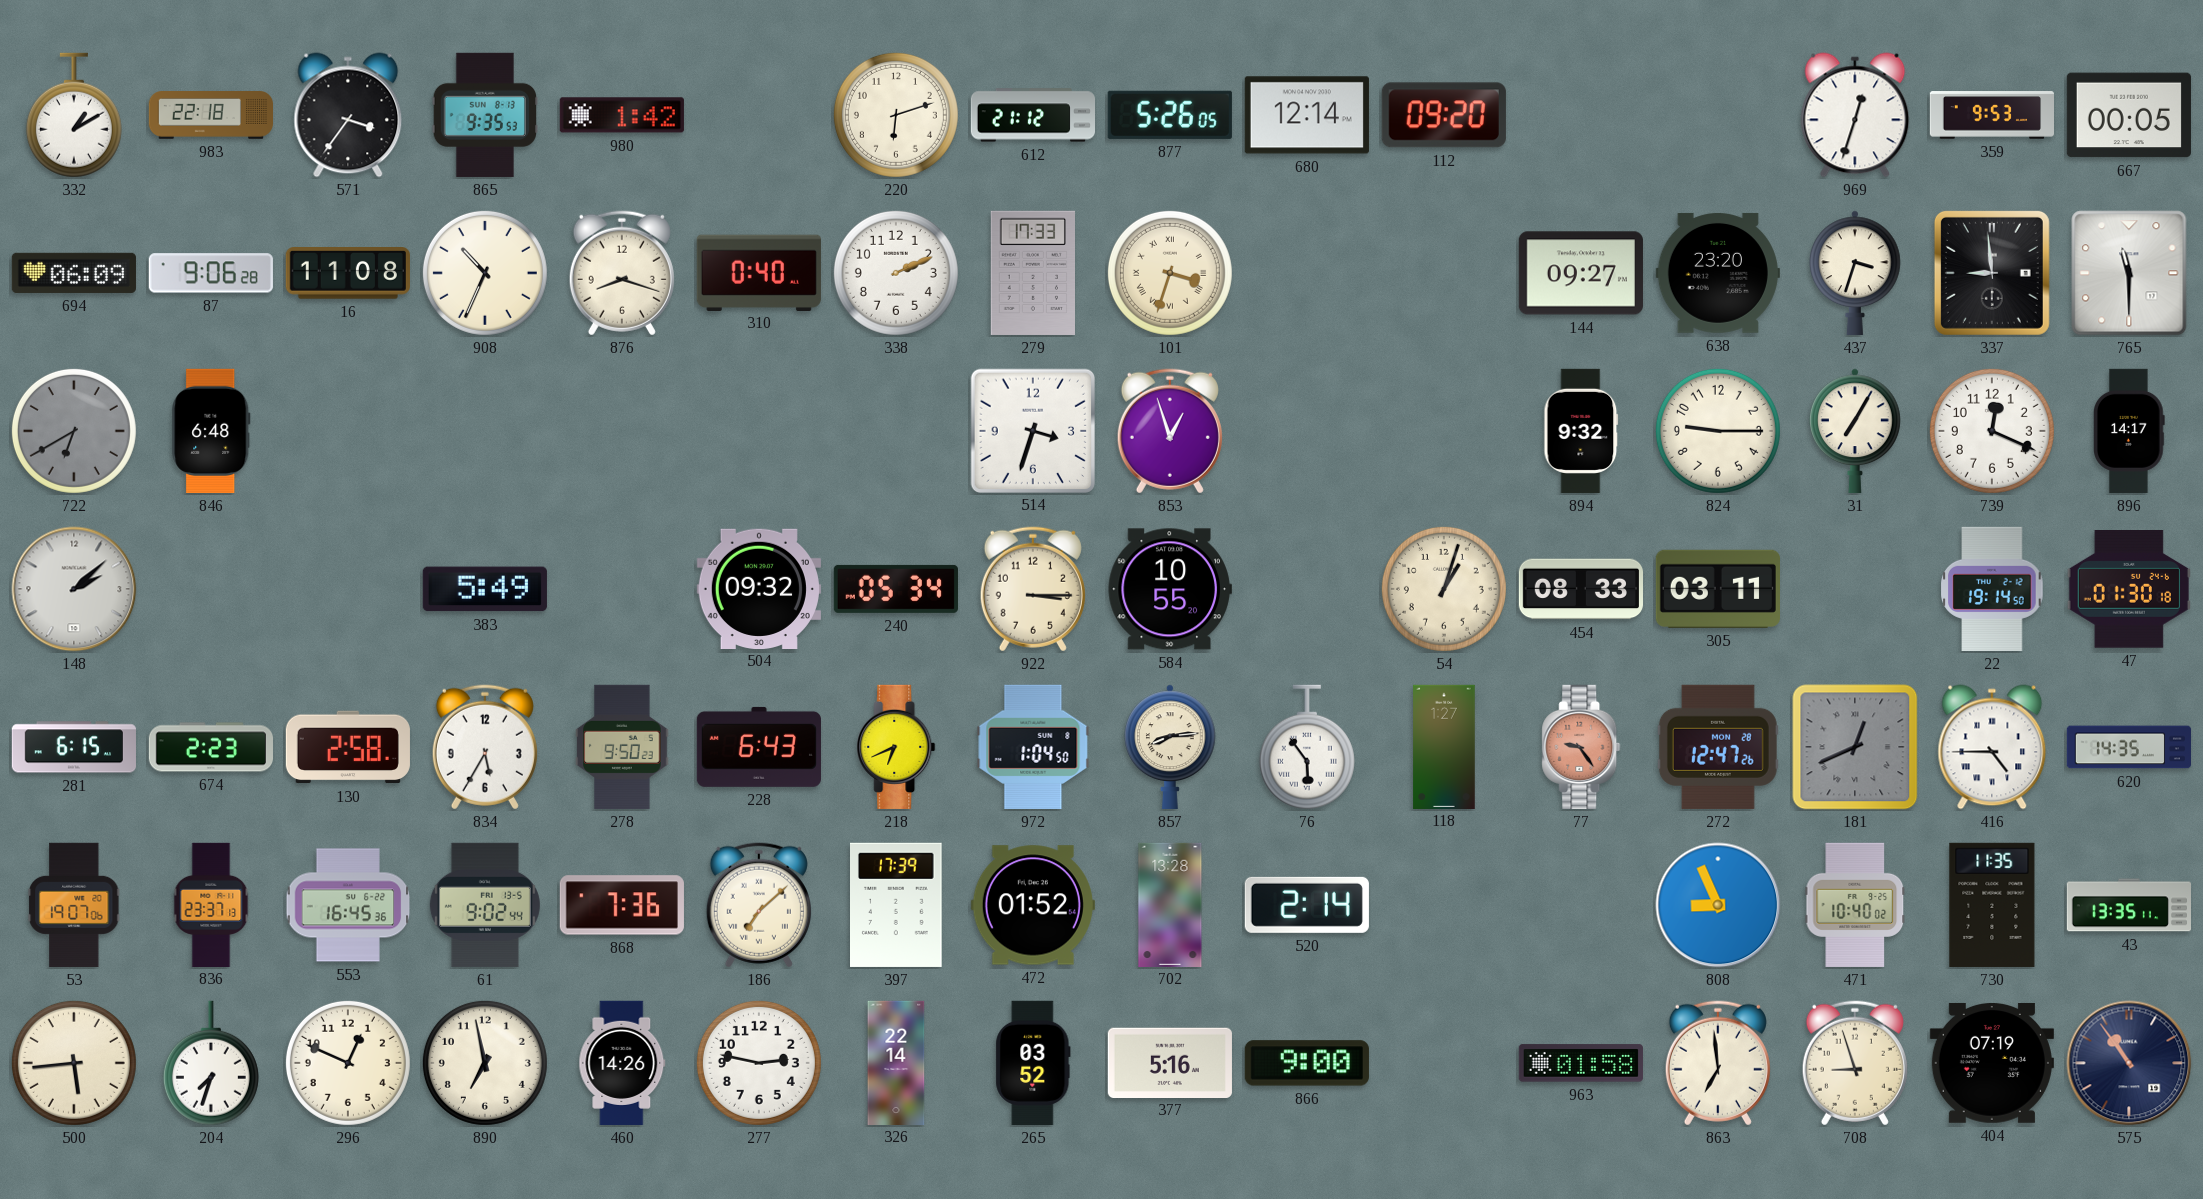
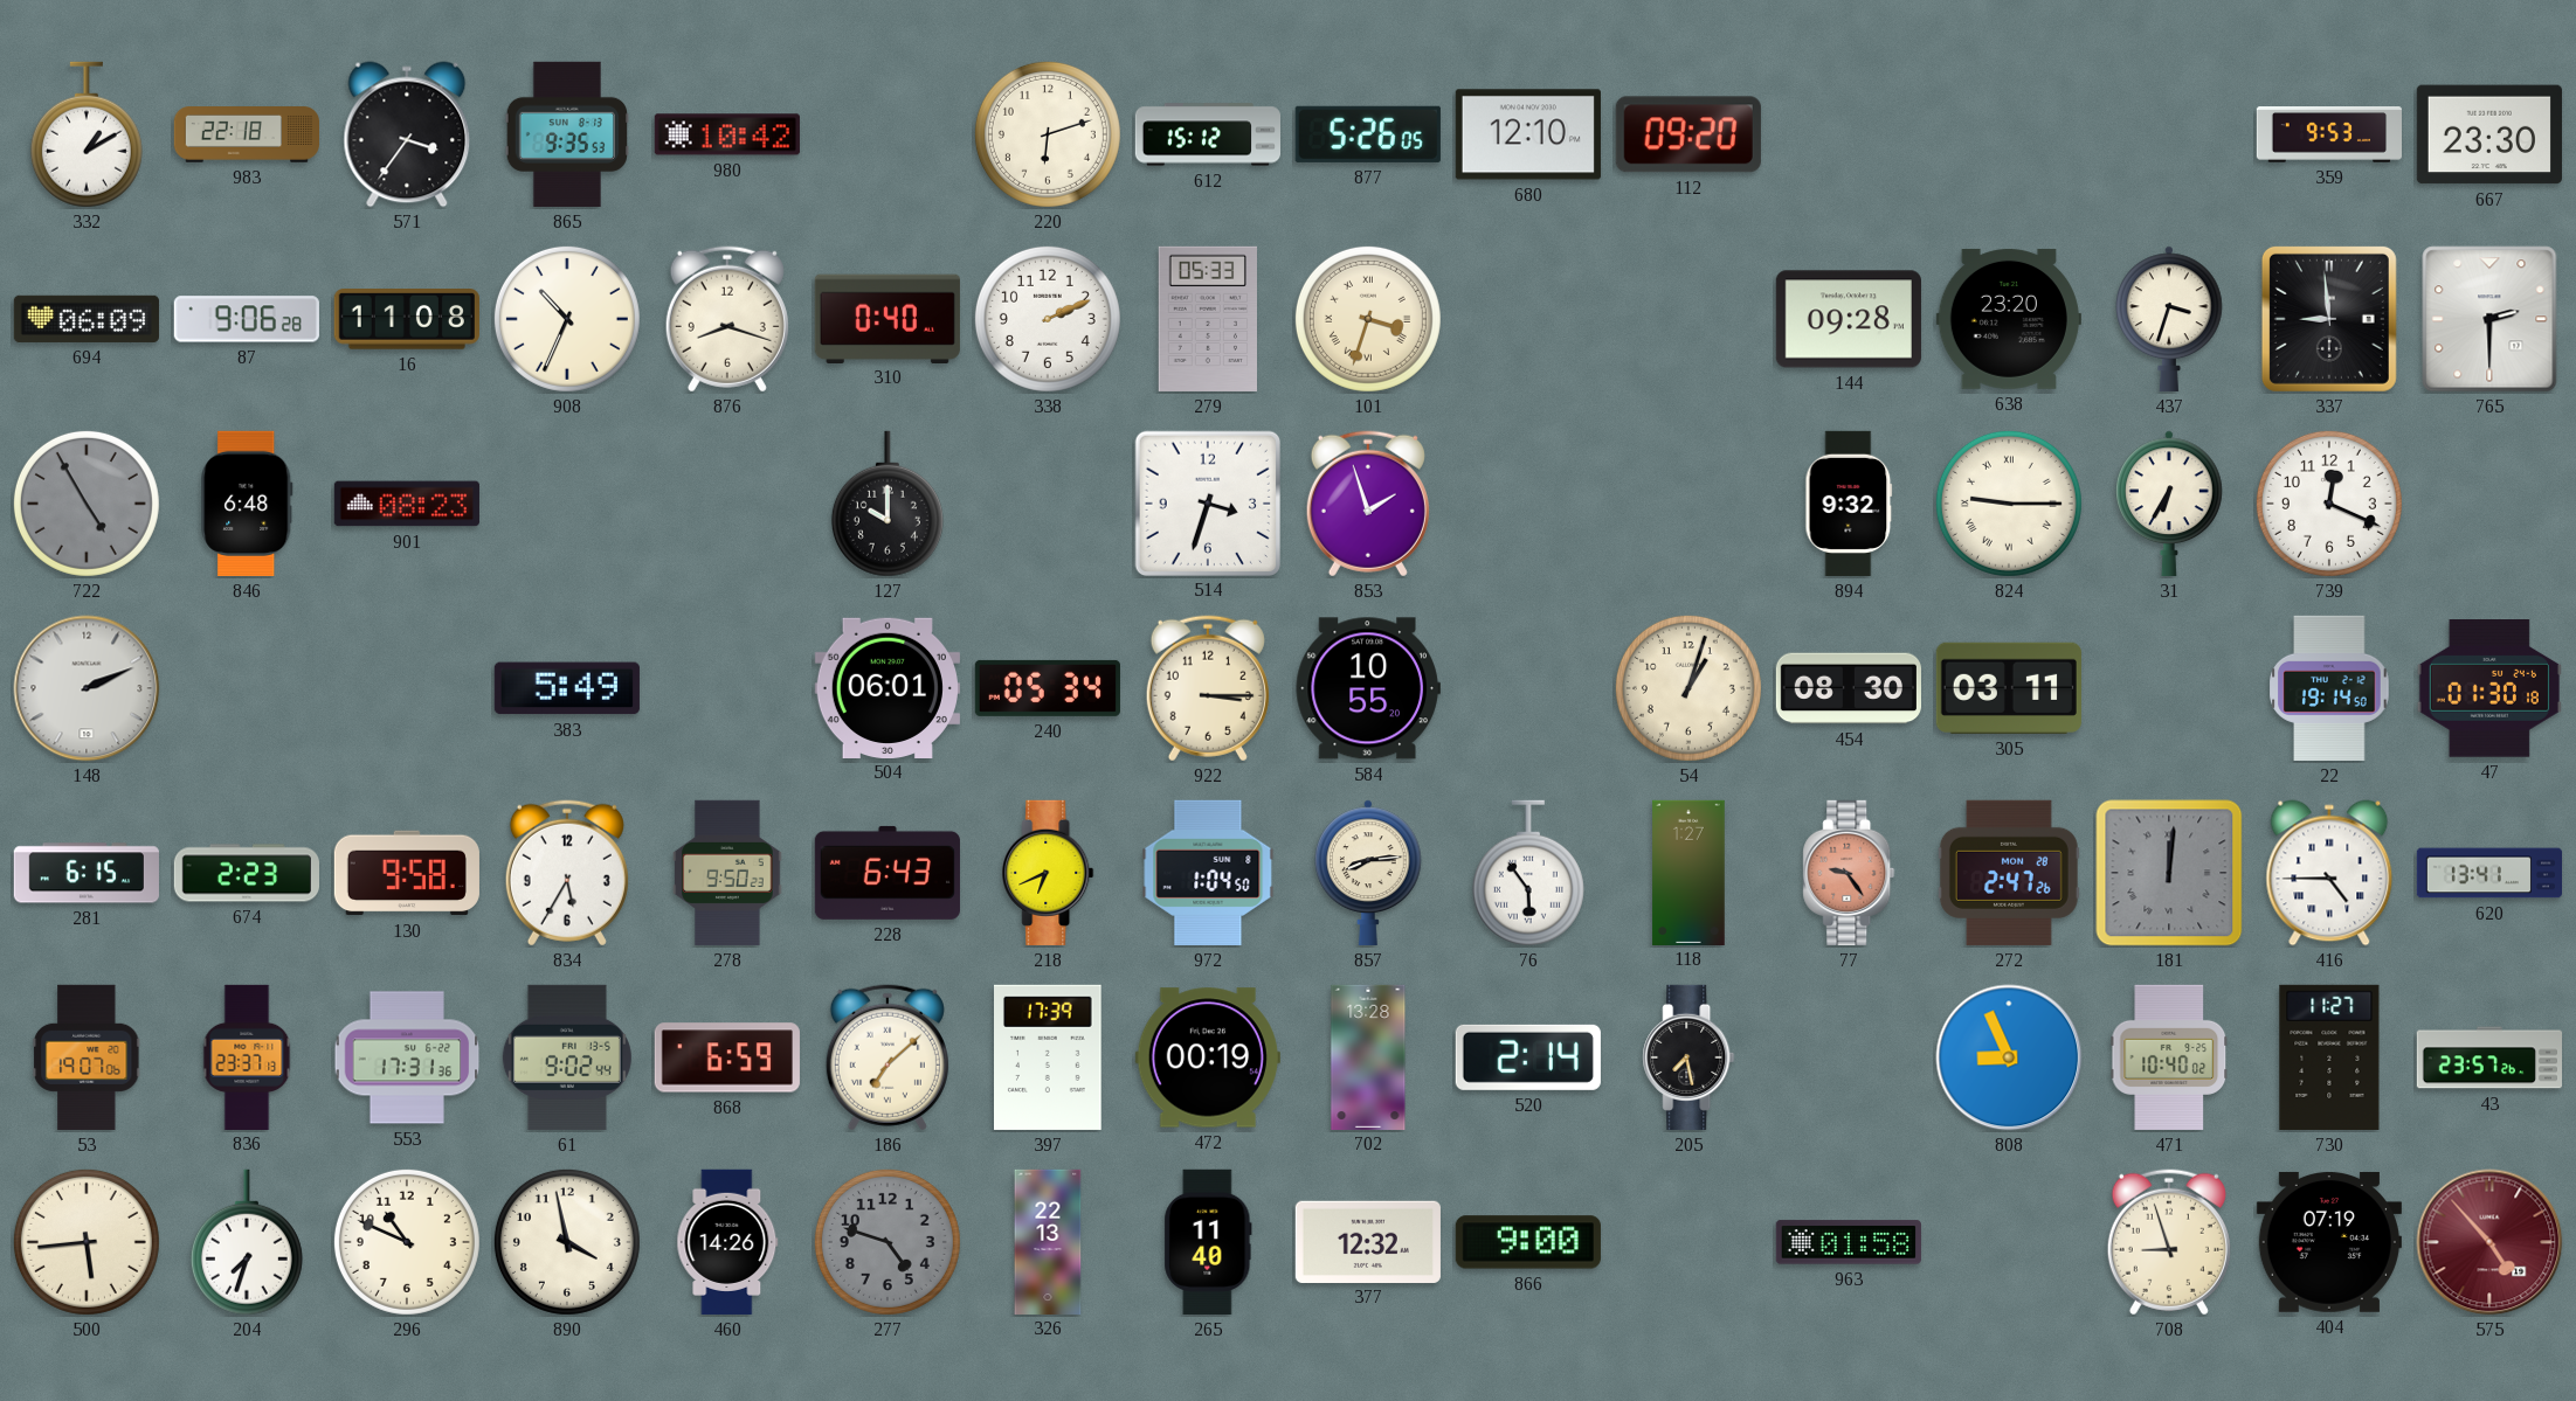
980: 1:42 -> 10:42
612: 21:12 -> 15:12
680: 12:14 -> 12:10
969: 12:33 -> none
667: 00:05 -> 23:30
279: 17:33 -> 05:33
144: 09:27 -> 09:28
765: 11:30 -> 2:30
722: 6:40 -> 4:55
901: none -> 08:23
127: none -> 10:00
853: 12:57 -> 1:57
824 numerals: Arabic -> Roman
31: 7:05 -> 6:35
896: 14:17 -> none
148: 2:08 -> 2:11
504: 09:32 -> 06:01
454: 08:33 -> 08:30
130: 2:58 -> 9:58
272: 12:47 -> 2:47
181: 12:41 -> 12:01
620: 14:35 -> 13:41
553: 16:45 -> 17:31
868: 7:36 -> 6:59
472: 01:52 -> 00:19
205: none -> 7:28
730: 11:35 -> 11:27
43: 13:35 -> 23:57
296: 12:49 -> 10:49
890: 6:58 -> 3:58
277: 2:47 -> 4:48
277 dial: white -> grey
326: 22:14 -> 22:13
265: 03:52 -> 11:40
377: 5:16 -> 12:32
863: 6:59 -> none
575: 10:54 -> 4:53
575 dial: navy -> burgundy
